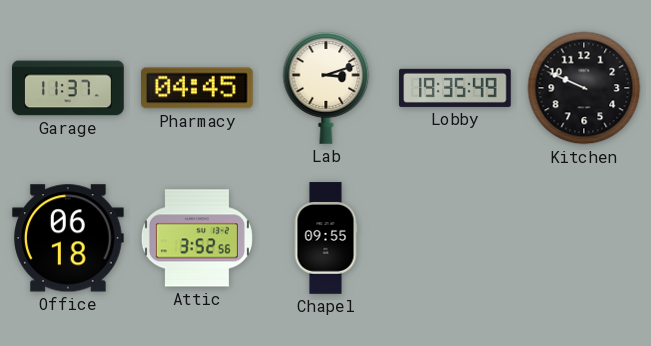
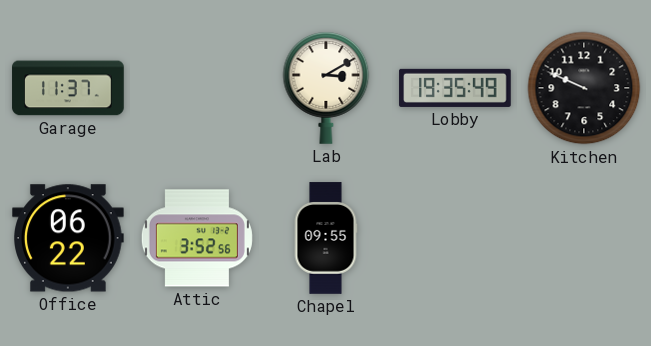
Pharmacy: 04:45 -> none
Lab: 3:12 -> 3:10
Office: 06:18 -> 06:22
